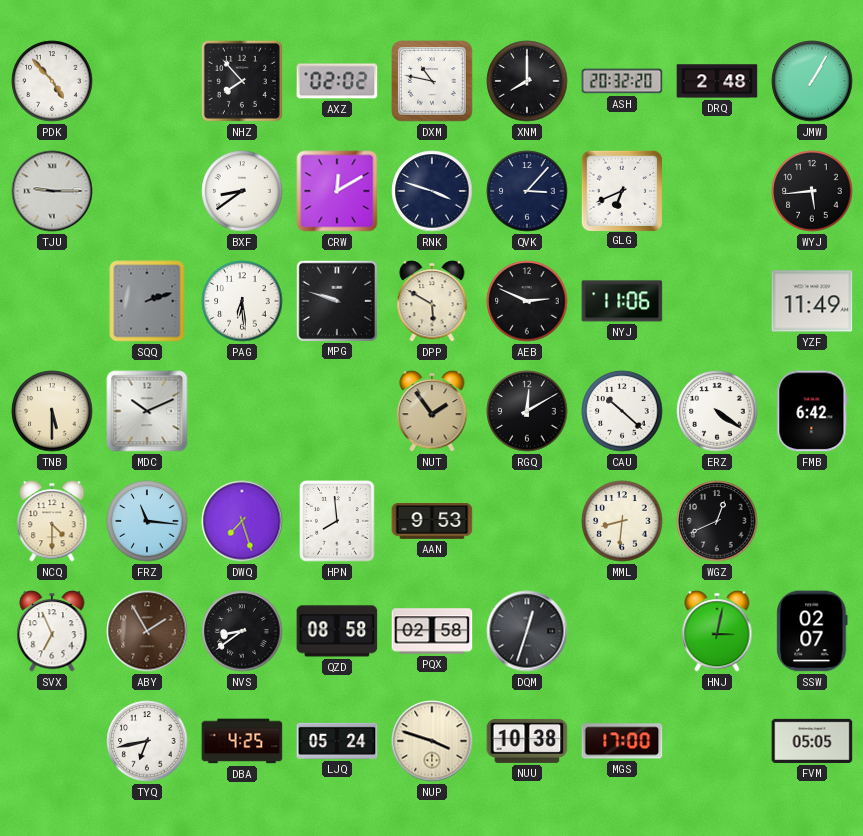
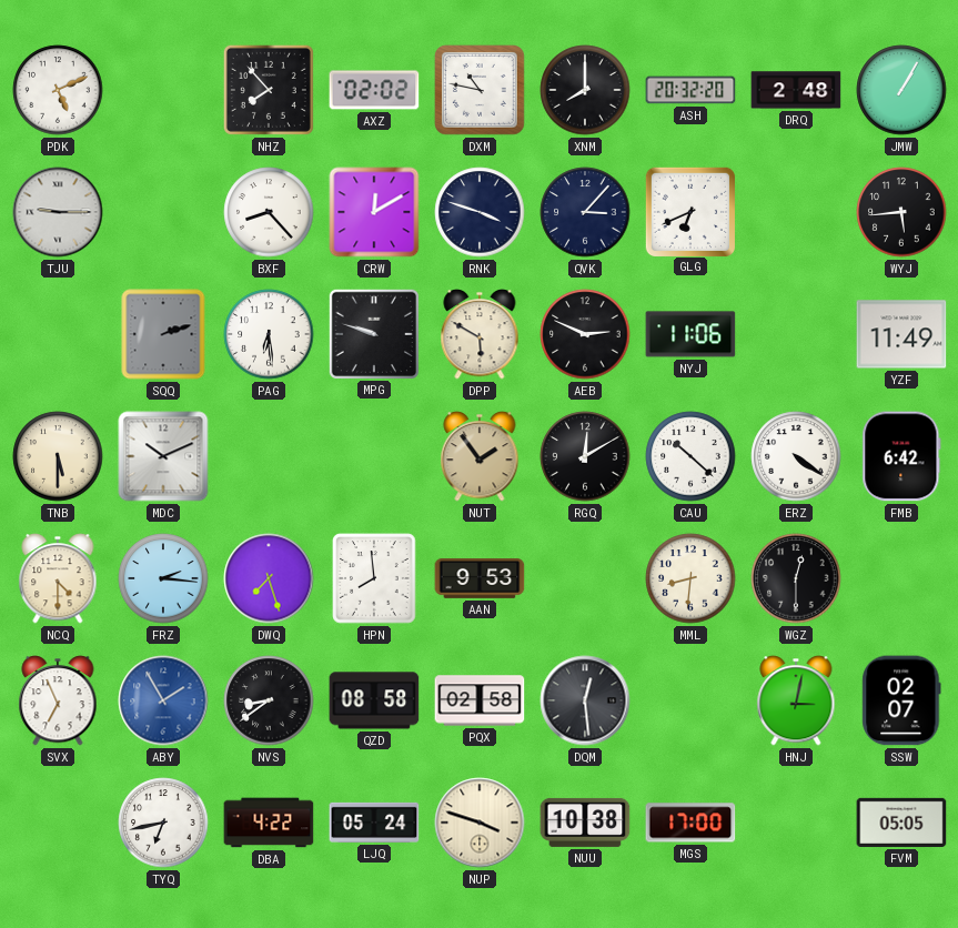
PDK: 4:53 -> 5:11
BXF: 8:39 -> 8:23
FRZ: 11:16 -> 2:16
WGZ: 12:41 -> 12:30
ABY dial: brown -> blue
DQM: 12:33 -> 12:29
DBA: 4:25 -> 4:22
